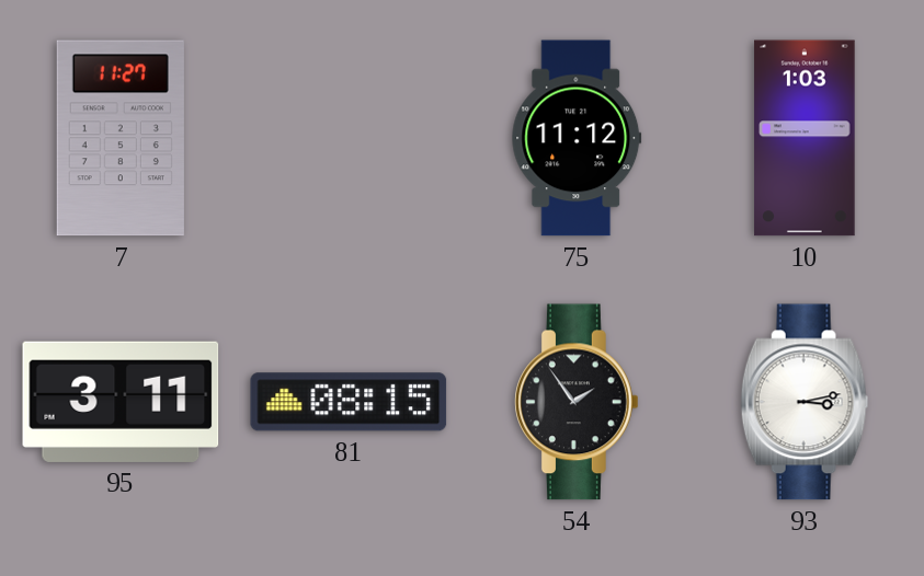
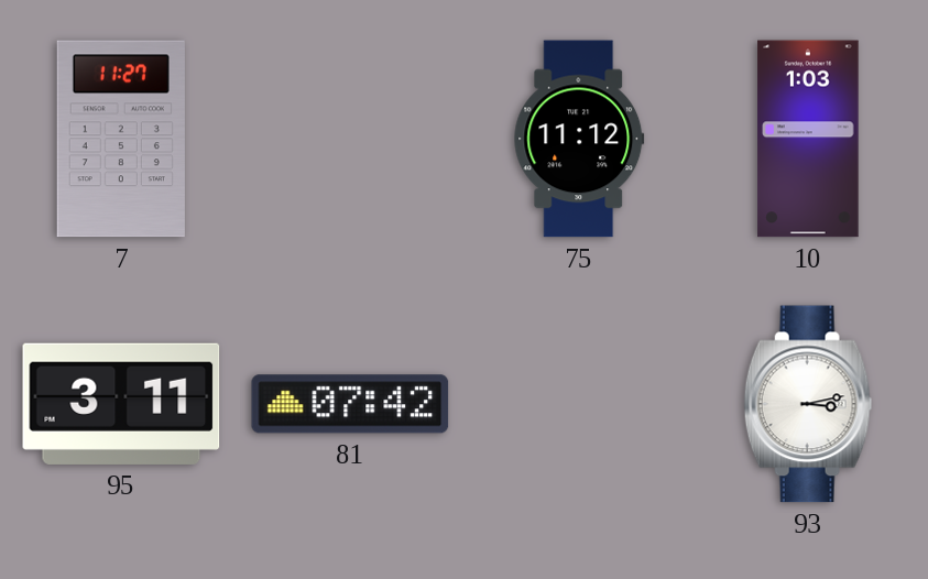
81: 08:15 -> 07:42
54: 1:54 -> none
